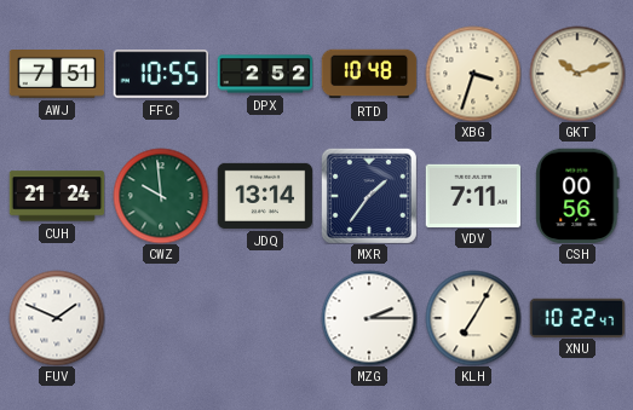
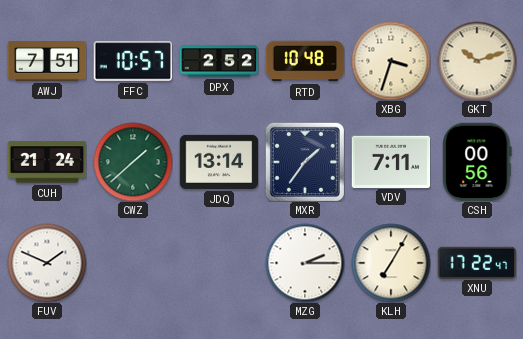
FFC: 10:55 -> 10:57
CWZ: 9:59 -> 1:38
XNU: 10:22 -> 17:22
